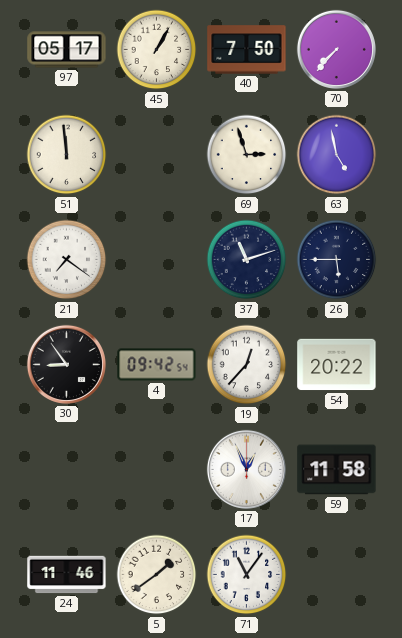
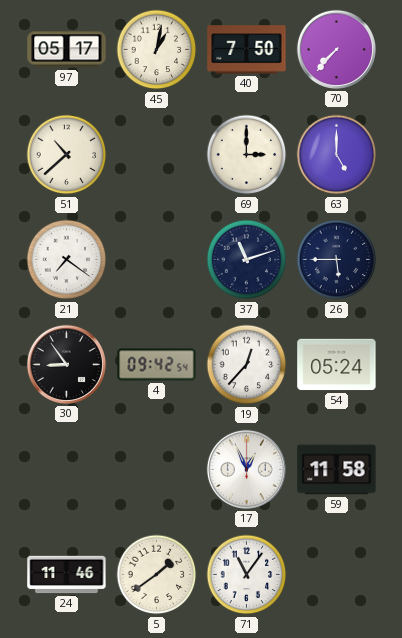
45: 1:05 -> 1:02
51: 11:59 -> 10:38
69: 2:57 -> 3:00
63: 4:58 -> 5:00
54: 20:22 -> 05:24
